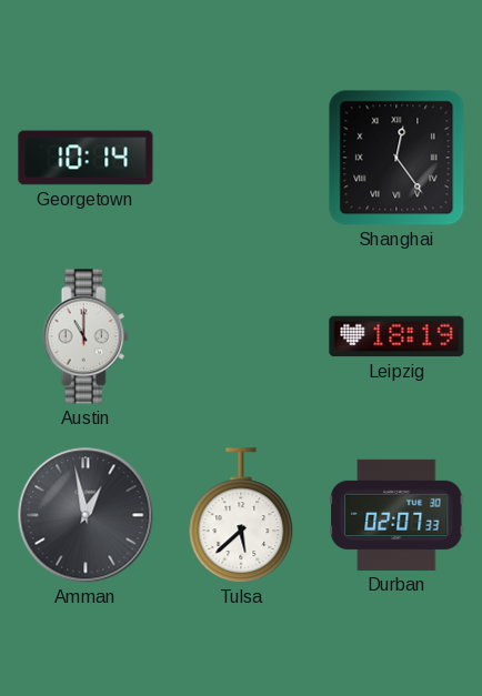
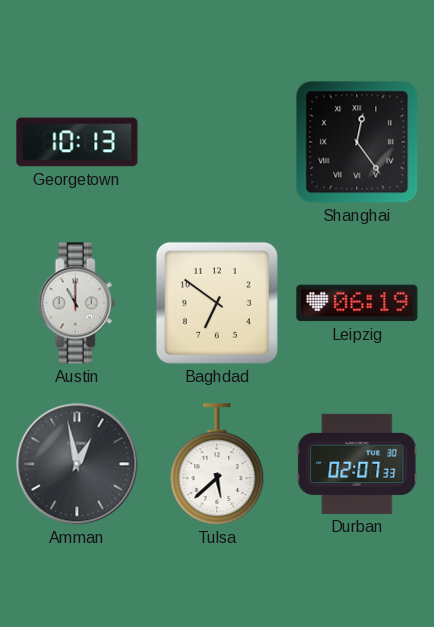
Georgetown: 10:14 -> 10:13
Baghdad: none -> 6:51
Leipzig: 18:19 -> 06:19
